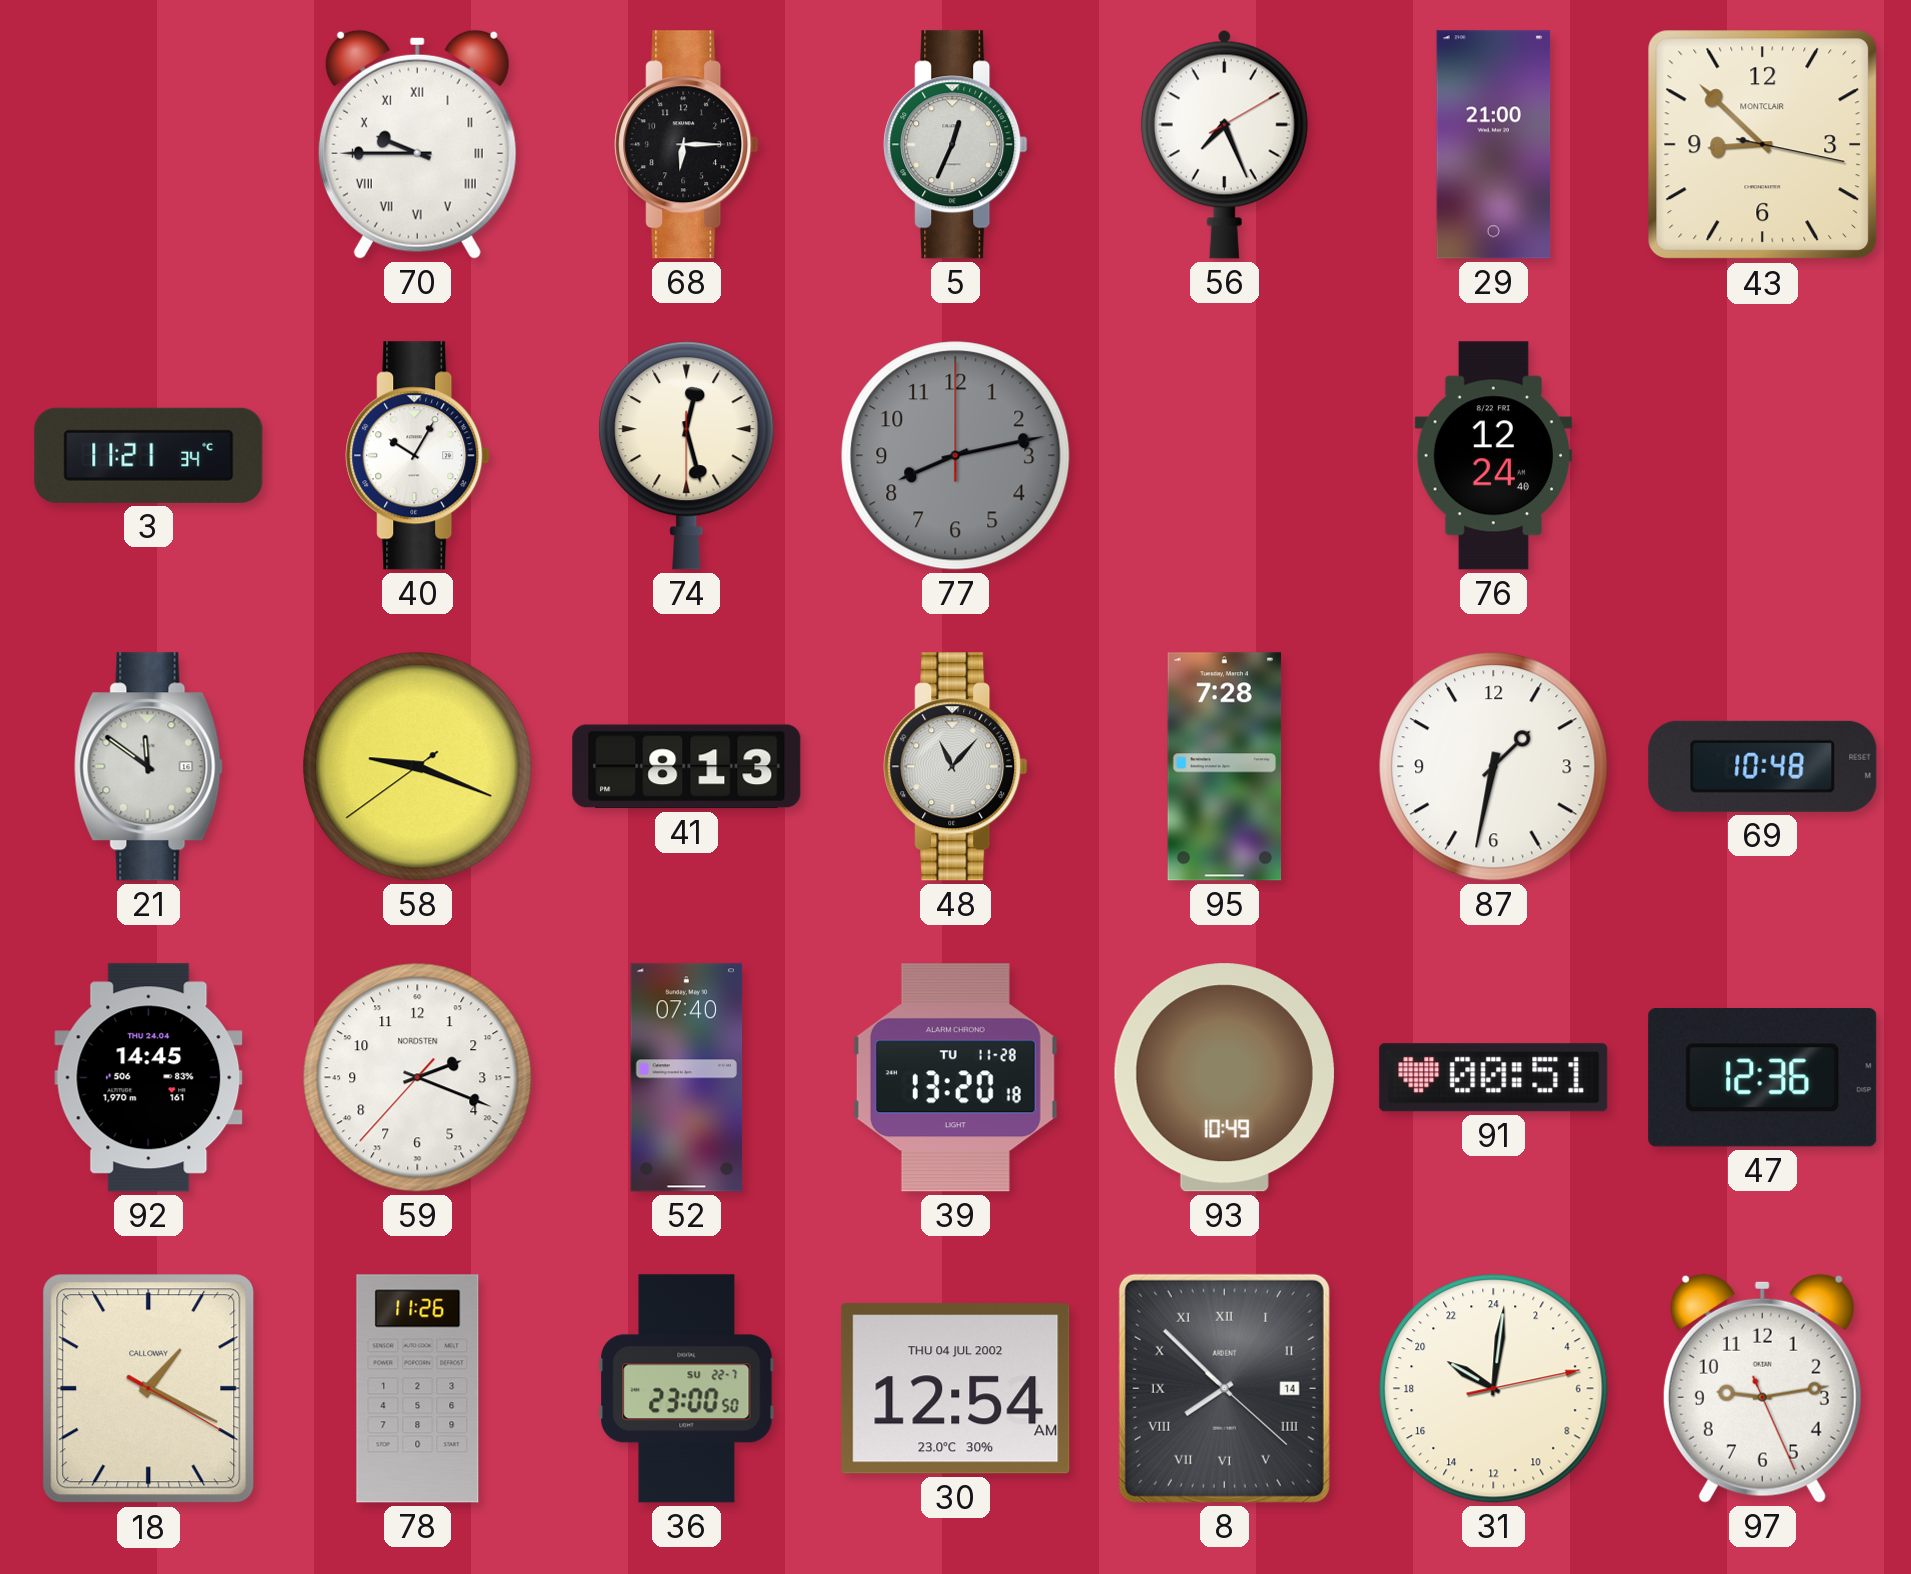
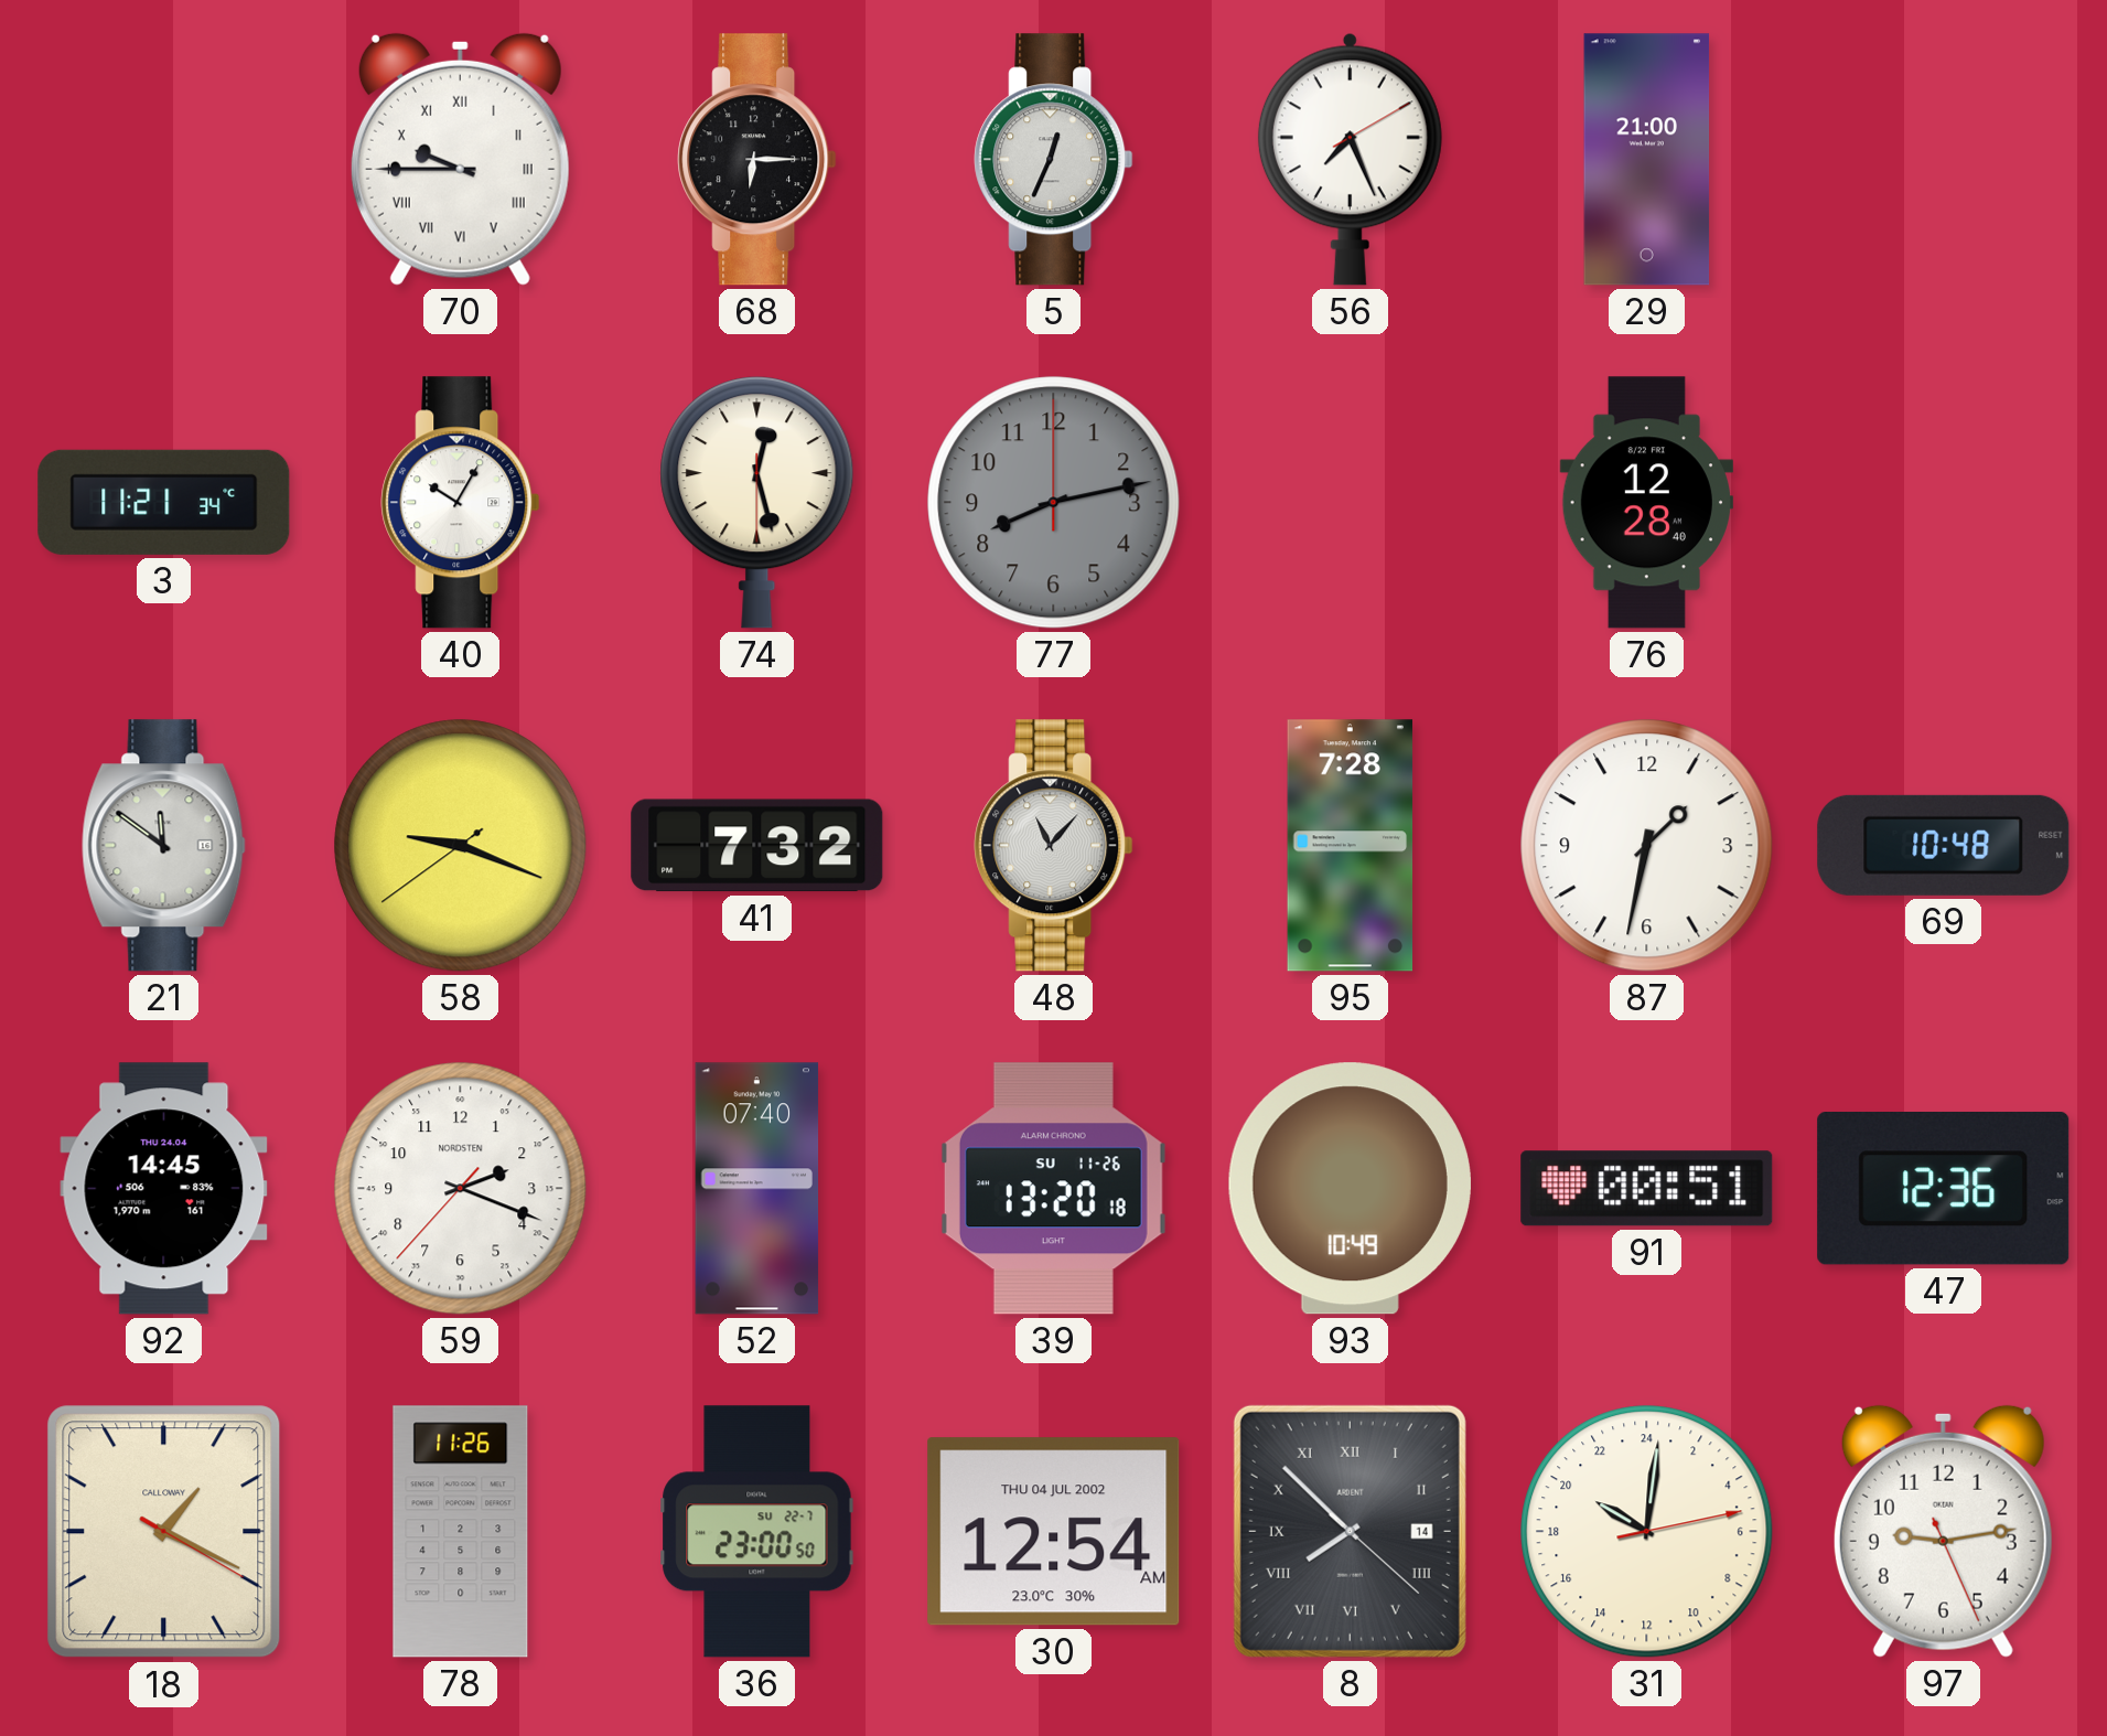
43: 8:52 -> none
76: 12:24 -> 12:28
41: 8:13 -> 7:32
39 date: TU 11-28 -> SU 11-26
